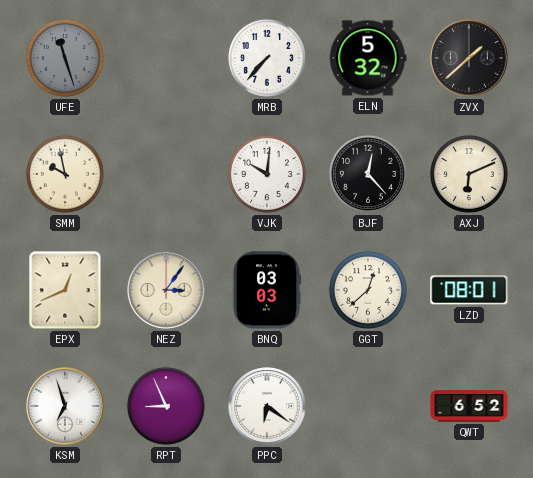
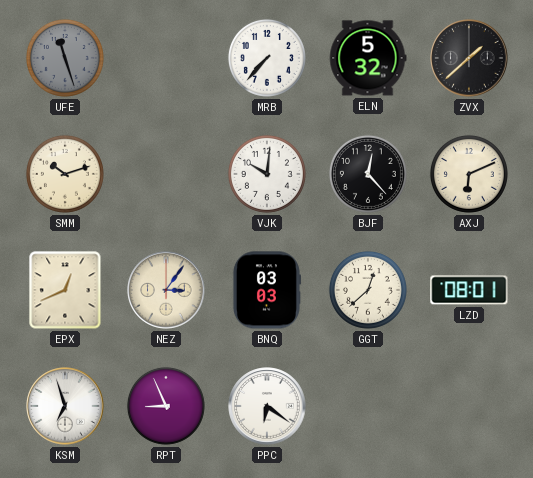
SMM: 9:58 -> 10:12
QWT: 6:52 -> none
